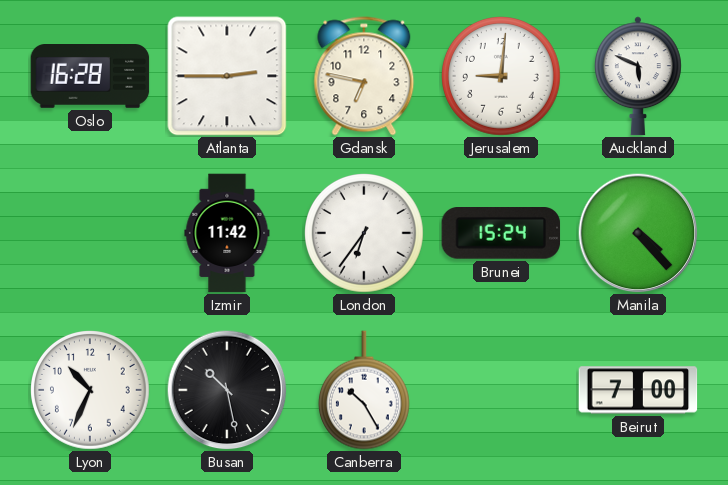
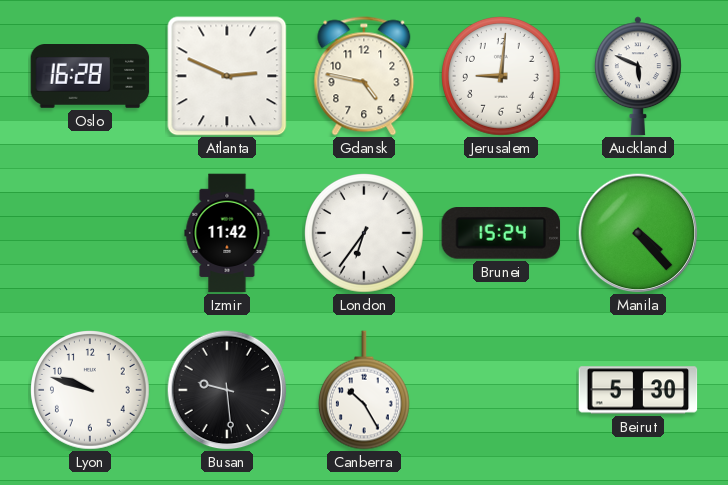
Atlanta: 2:45 -> 2:49
Gdansk: 6:47 -> 4:47
Lyon: 10:34 -> 9:48
Busan: 10:28 -> 9:29
Beirut: 7:00 -> 5:30
